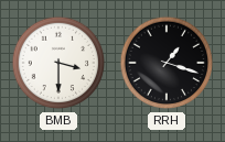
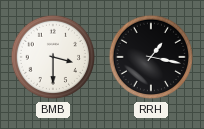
RRH: 1:18 -> 1:17
